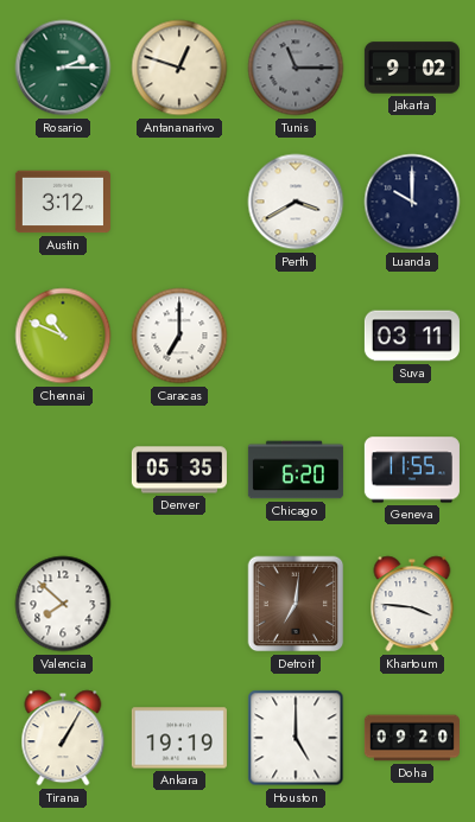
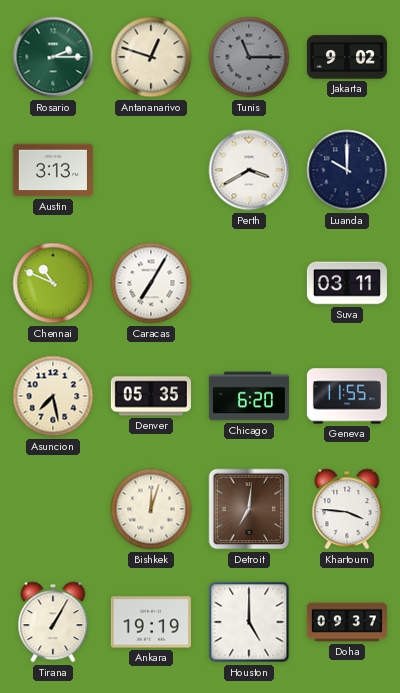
Austin: 3:12 -> 3:13
Caracas: 7:00 -> 7:05
Asuncion: none -> 7:28
Valencia: 7:52 -> none
Bishkek: none -> 12:03
Doha: 09:20 -> 09:37
